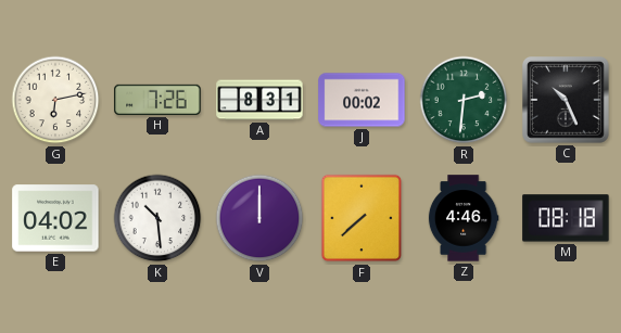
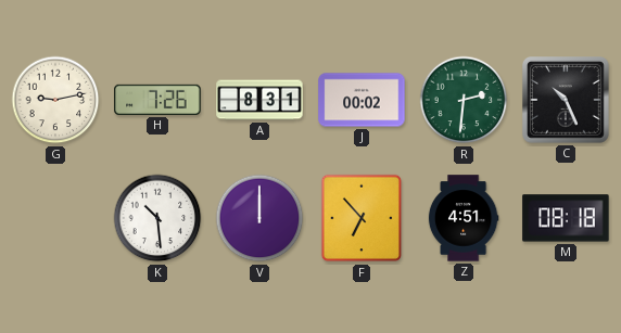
G: 6:13 -> 9:13
E: 04:02 -> none
F: 7:38 -> 6:53
Z: 4:46 -> 4:51
